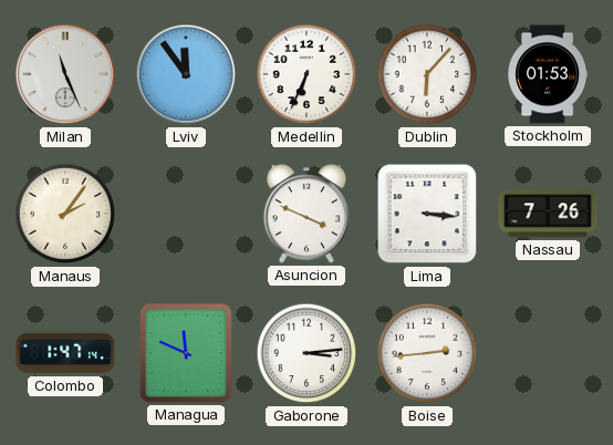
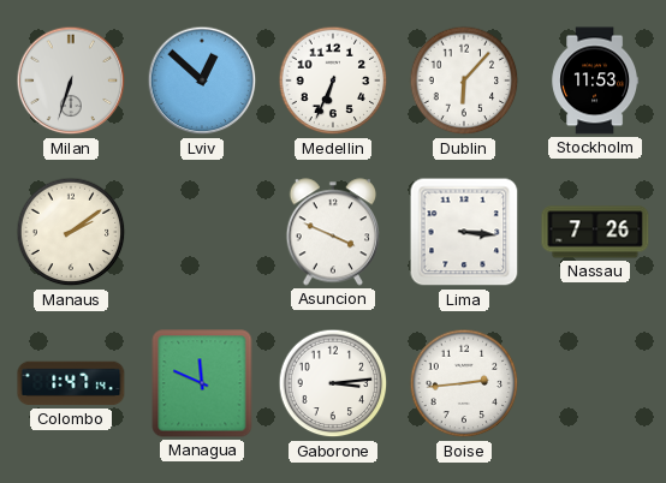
Milan: 11:26 -> 6:33
Lviv: 11:54 -> 12:52
Stockholm: 01:53 -> 11:53
Manaus: 2:06 -> 2:09
